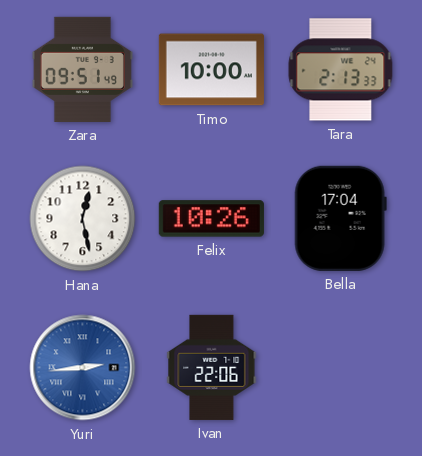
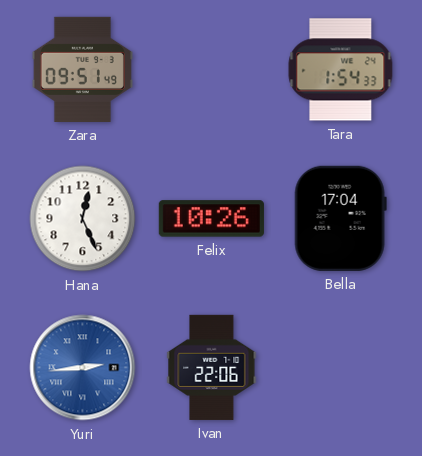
Timo: 10:00 -> none
Tara: 2:13 -> 1:54
Hana: 12:28 -> 12:26
